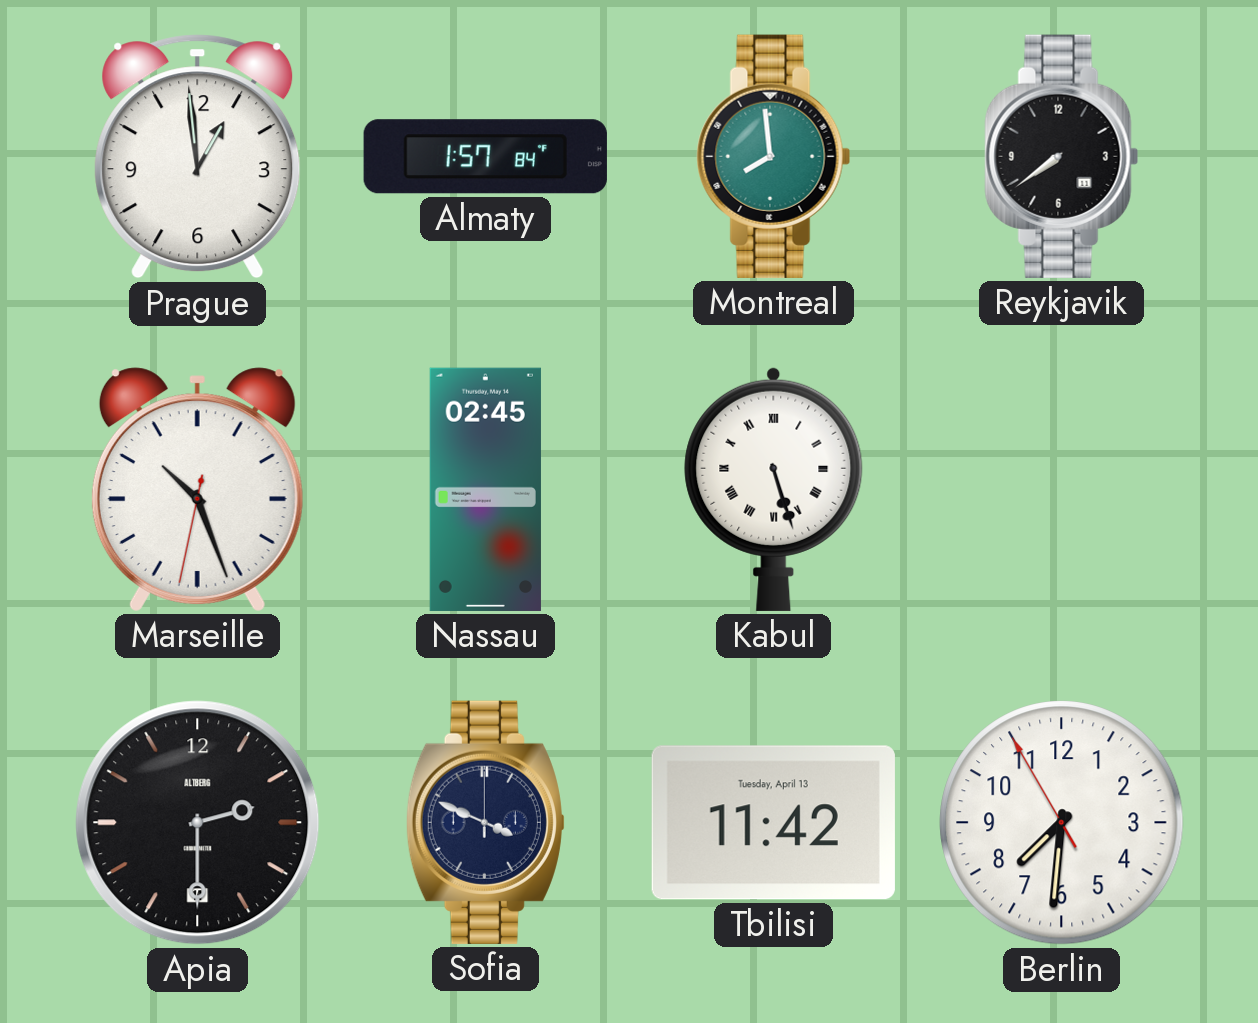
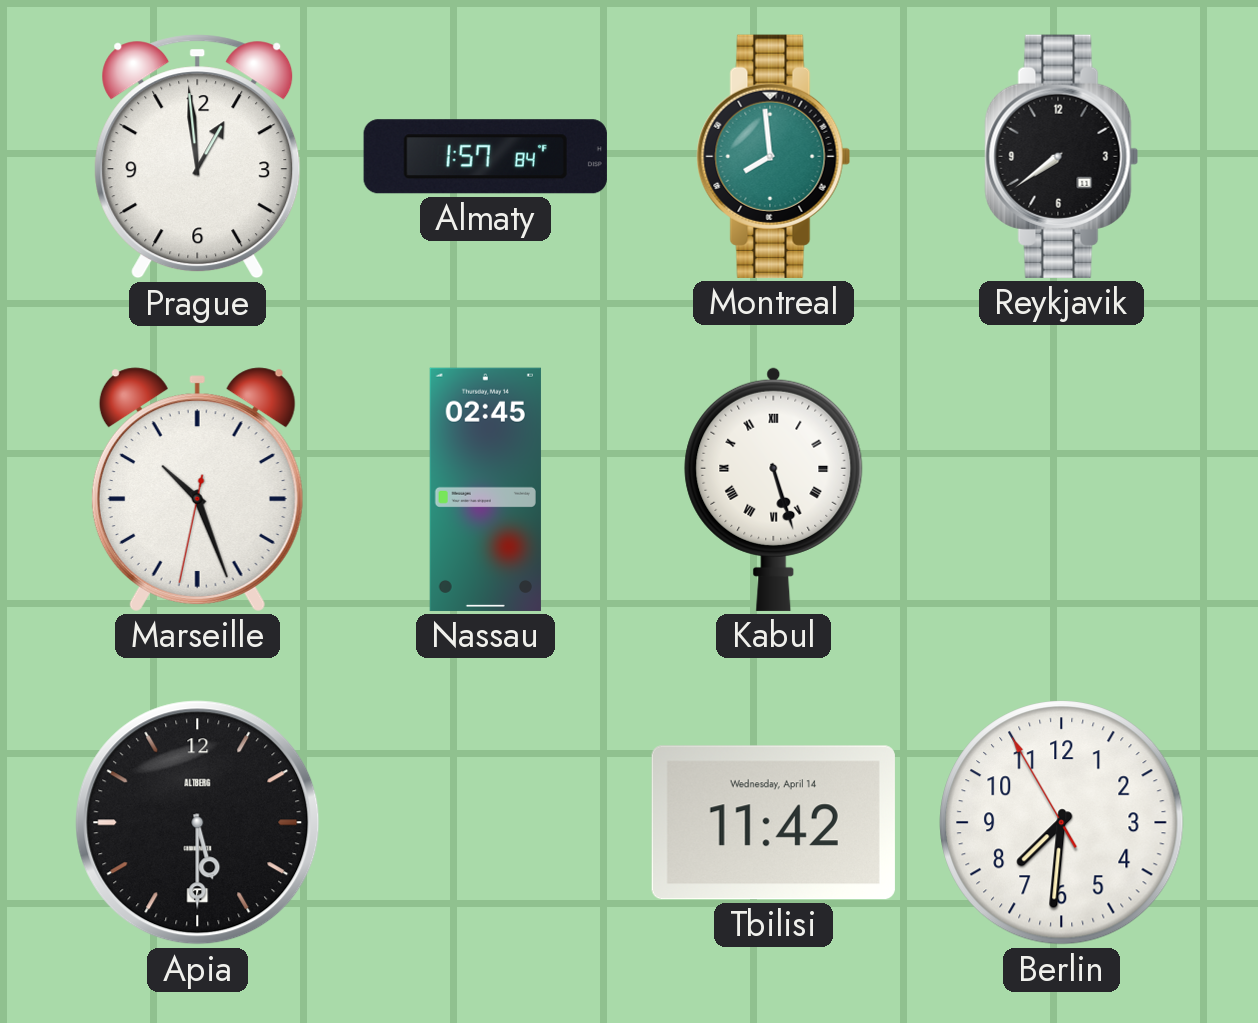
Apia: 2:30 -> 5:30
Sofia: 3:49 -> none
Tbilisi date: Tuesday, April 13 -> Wednesday, April 14
